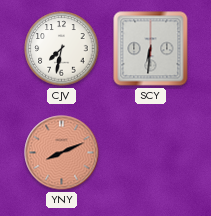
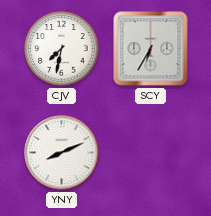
SCY: 6:31 -> 6:35
YNY dial: salmon -> white
